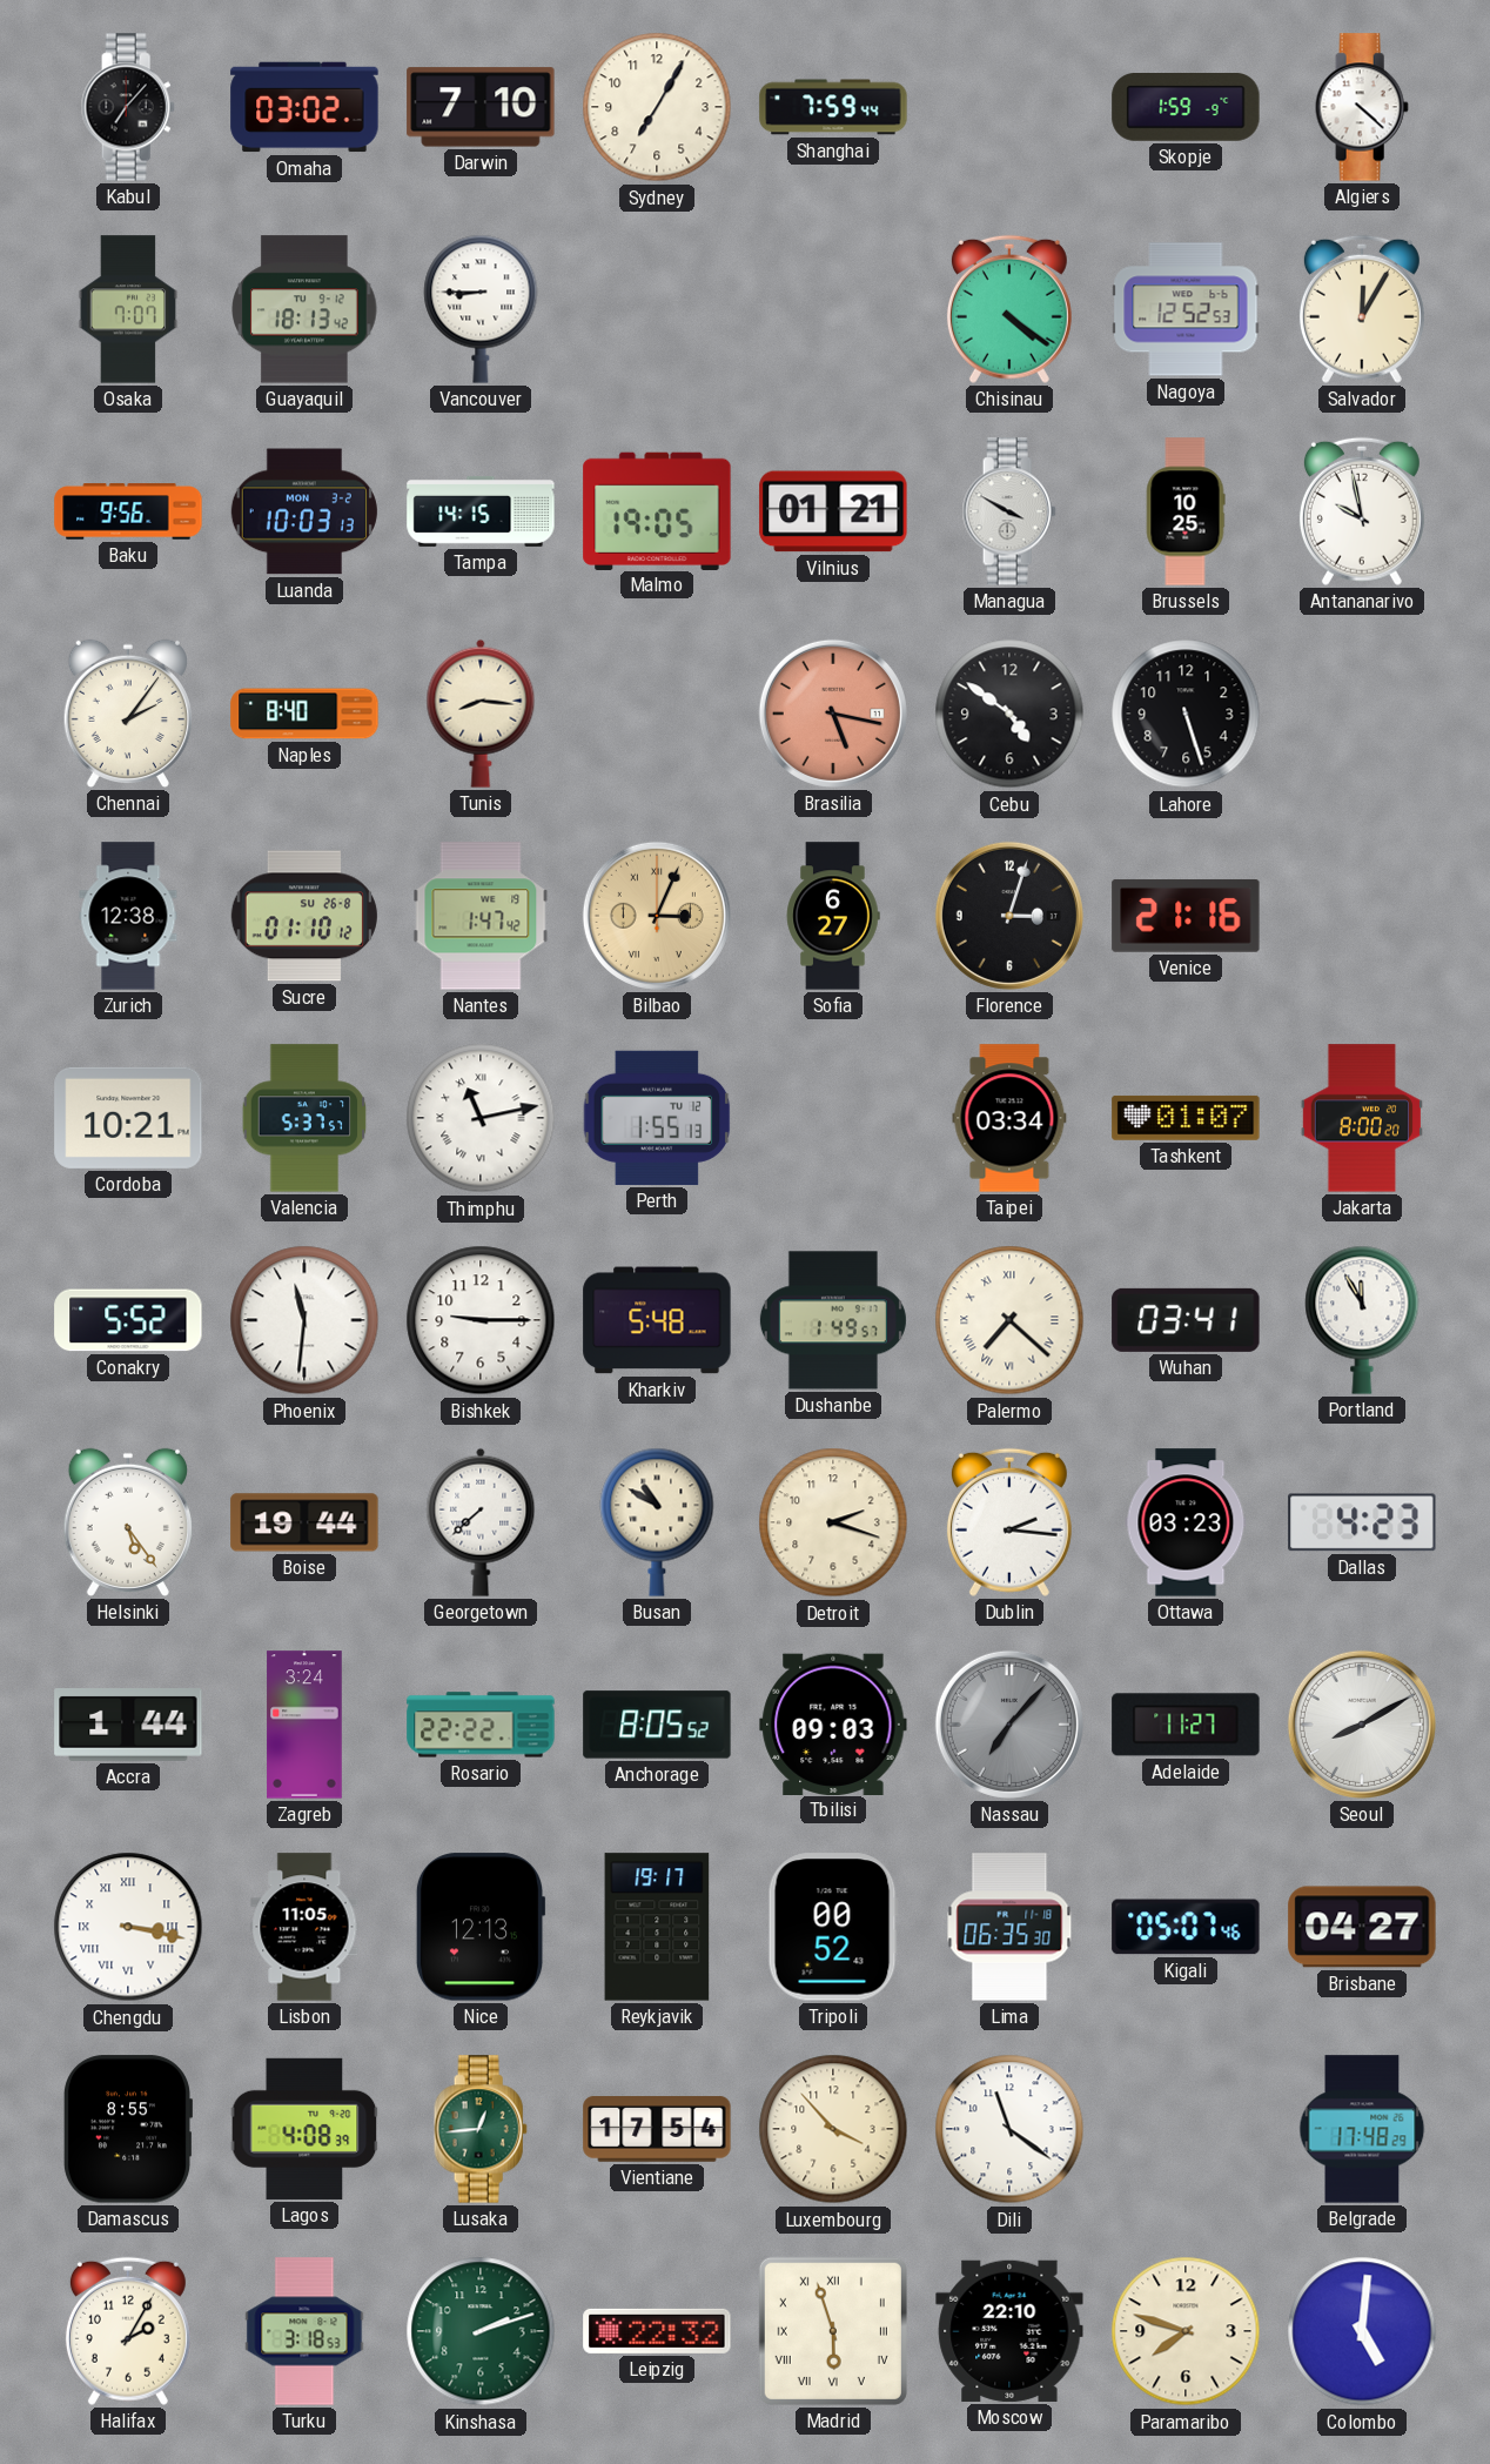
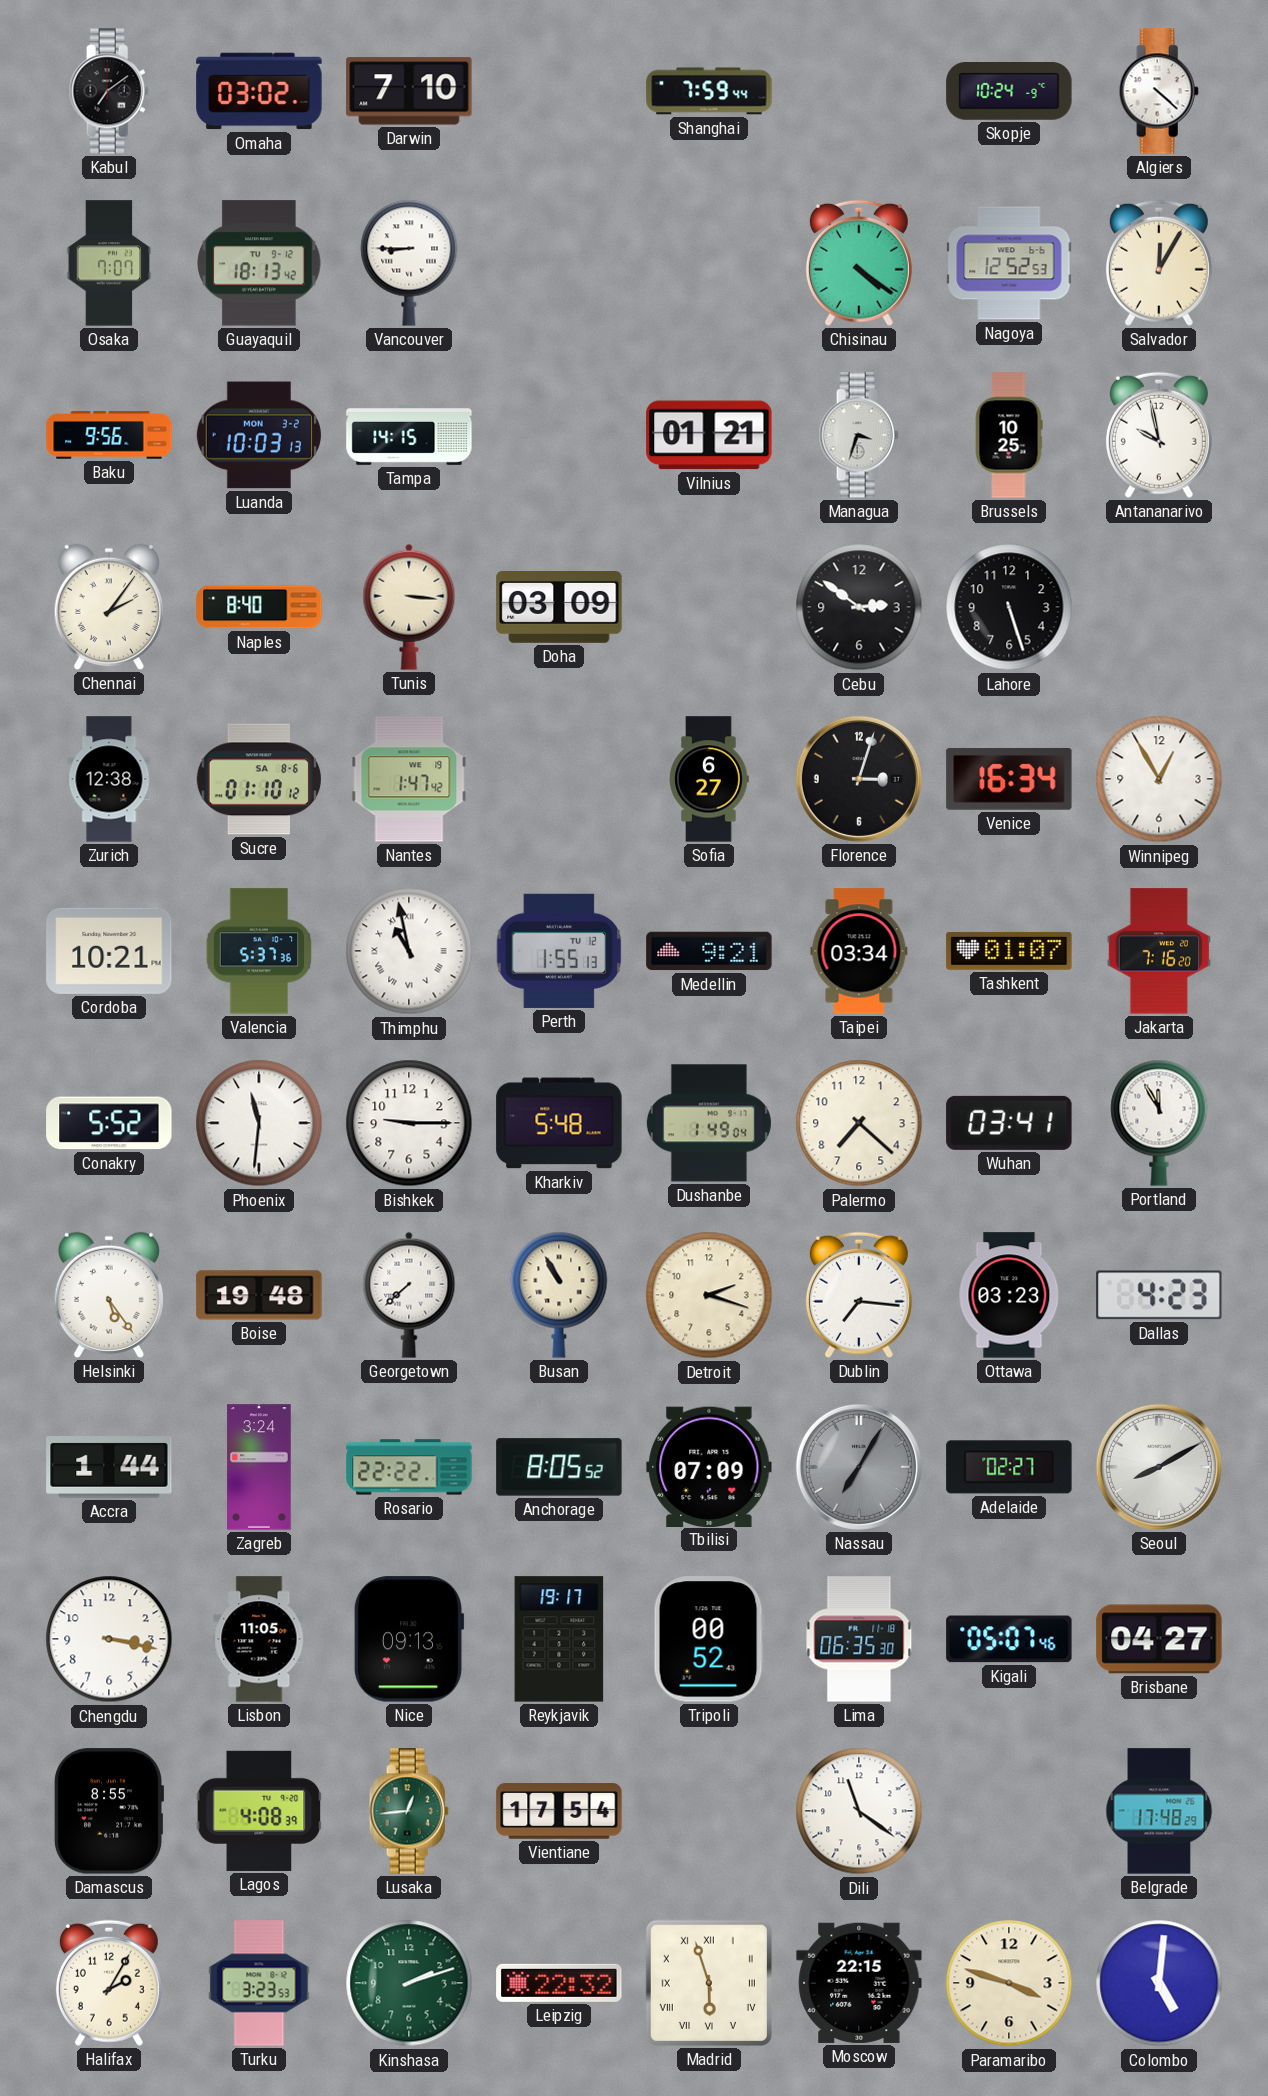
Kabul: 7:07 -> 7:09
Sydney: 7:05 -> none
Skopje: 1:59 -> 10:24
Malmo: 19:05 -> none
Managua: 3:50 -> 3:33
Tunis: 8:16 -> 3:16
Doha: none -> 03:09
Brasilia: 5:17 -> none
Cebu: 4:51 -> 2:51
Sucre date: SU 26-8 -> SA 8-6
Bilbao: 3:04 -> none
Venice: 21:16 -> 16:34
Winnipeg: none -> 12:55
Valencia: 5:37:57 -> 5:37:36
Thimphu: 11:13 -> 10:58
Medellin: none -> 9:21
Jakarta: 8:00 -> 7:16
Dushanbe: 1:49:57 -> 1:49:04
Palermo numerals: Roman -> Arabic
Boise: 19:44 -> 19:48
Busan: 10:50 -> 10:55
Dublin: 2:16 -> 7:16
Tbilisi: 09:03 -> 07:09
Nassau: 7:07 -> 7:05
Adelaide: 11:27 -> 02:27
Chengdu numerals: Roman -> Arabic
Nice: 12:13 -> 09:13
Luxembourg: 3:53 -> none
Turku: 3:18 -> 3:23
Moscow: 22:10 -> 22:15
Paramaribo: 7:48 -> 3:48
